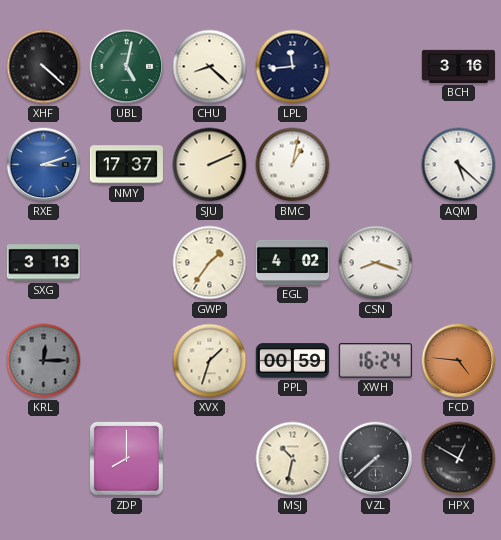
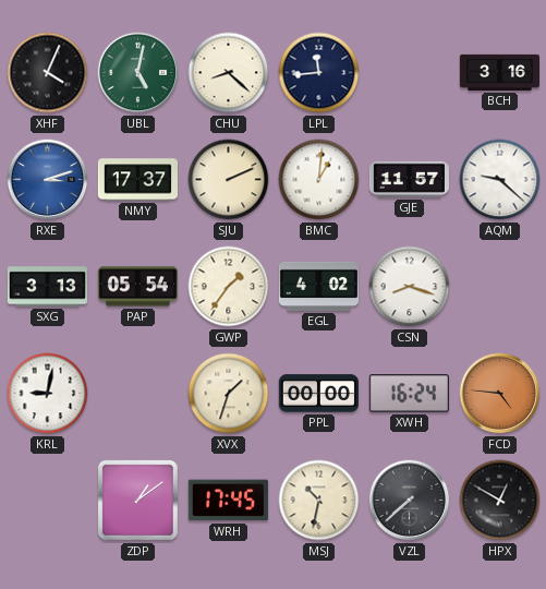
XHF: 4:22 -> 4:04
BMC: 1:02 -> 1:01
GJE: none -> 11:57
AQM: 5:22 -> 9:22
PAP: none -> 05:54
KRL: 12:15 -> 9:02
KRL dial: grey -> white
PPL: 00:59 -> 00:00
ZDP: 8:00 -> 1:09
WRH: none -> 17:45
